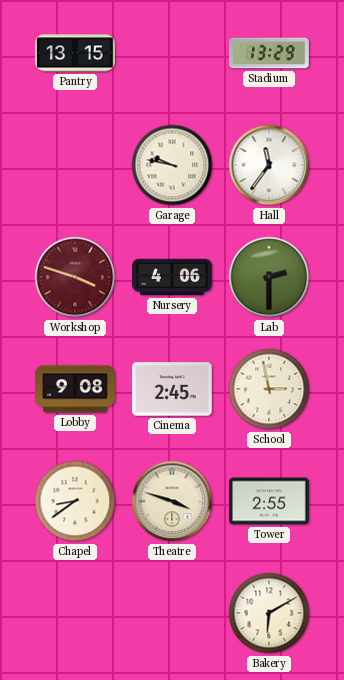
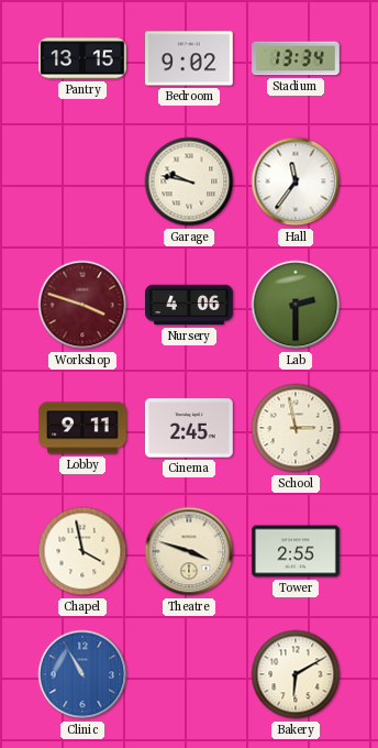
Bedroom: none -> 9:02
Stadium: 13:29 -> 13:34
Lobby: 9:08 -> 9:11
Chapel: 8:39 -> 3:58
Clinic: none -> 10:55
